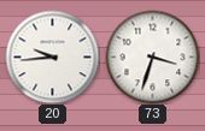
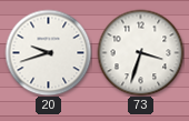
20: 9:44 -> 9:42
